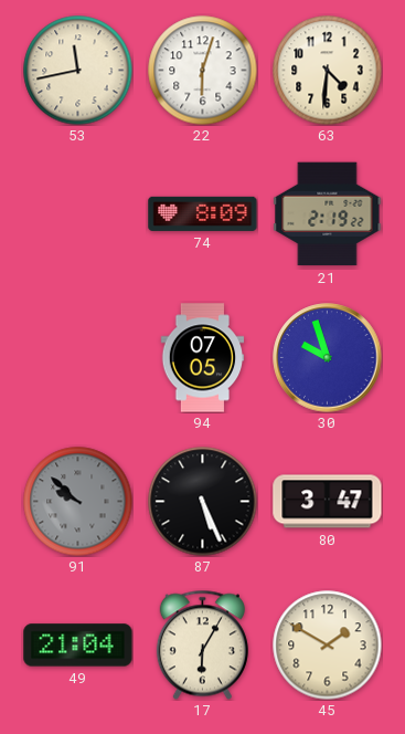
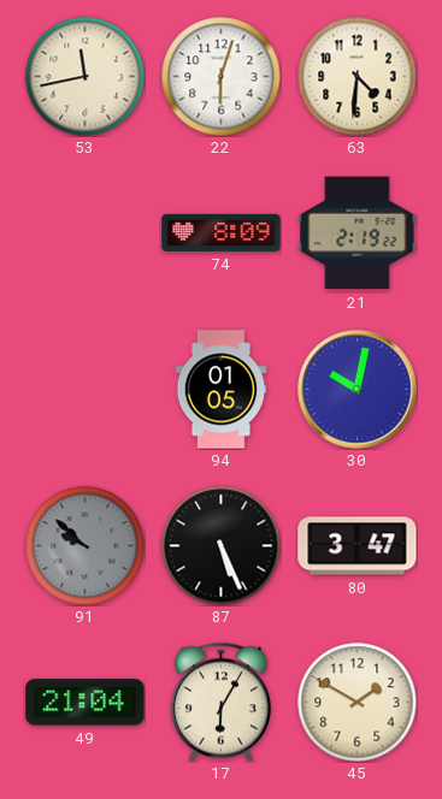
94: 07:05 -> 01:05
30: 9:57 -> 10:02
